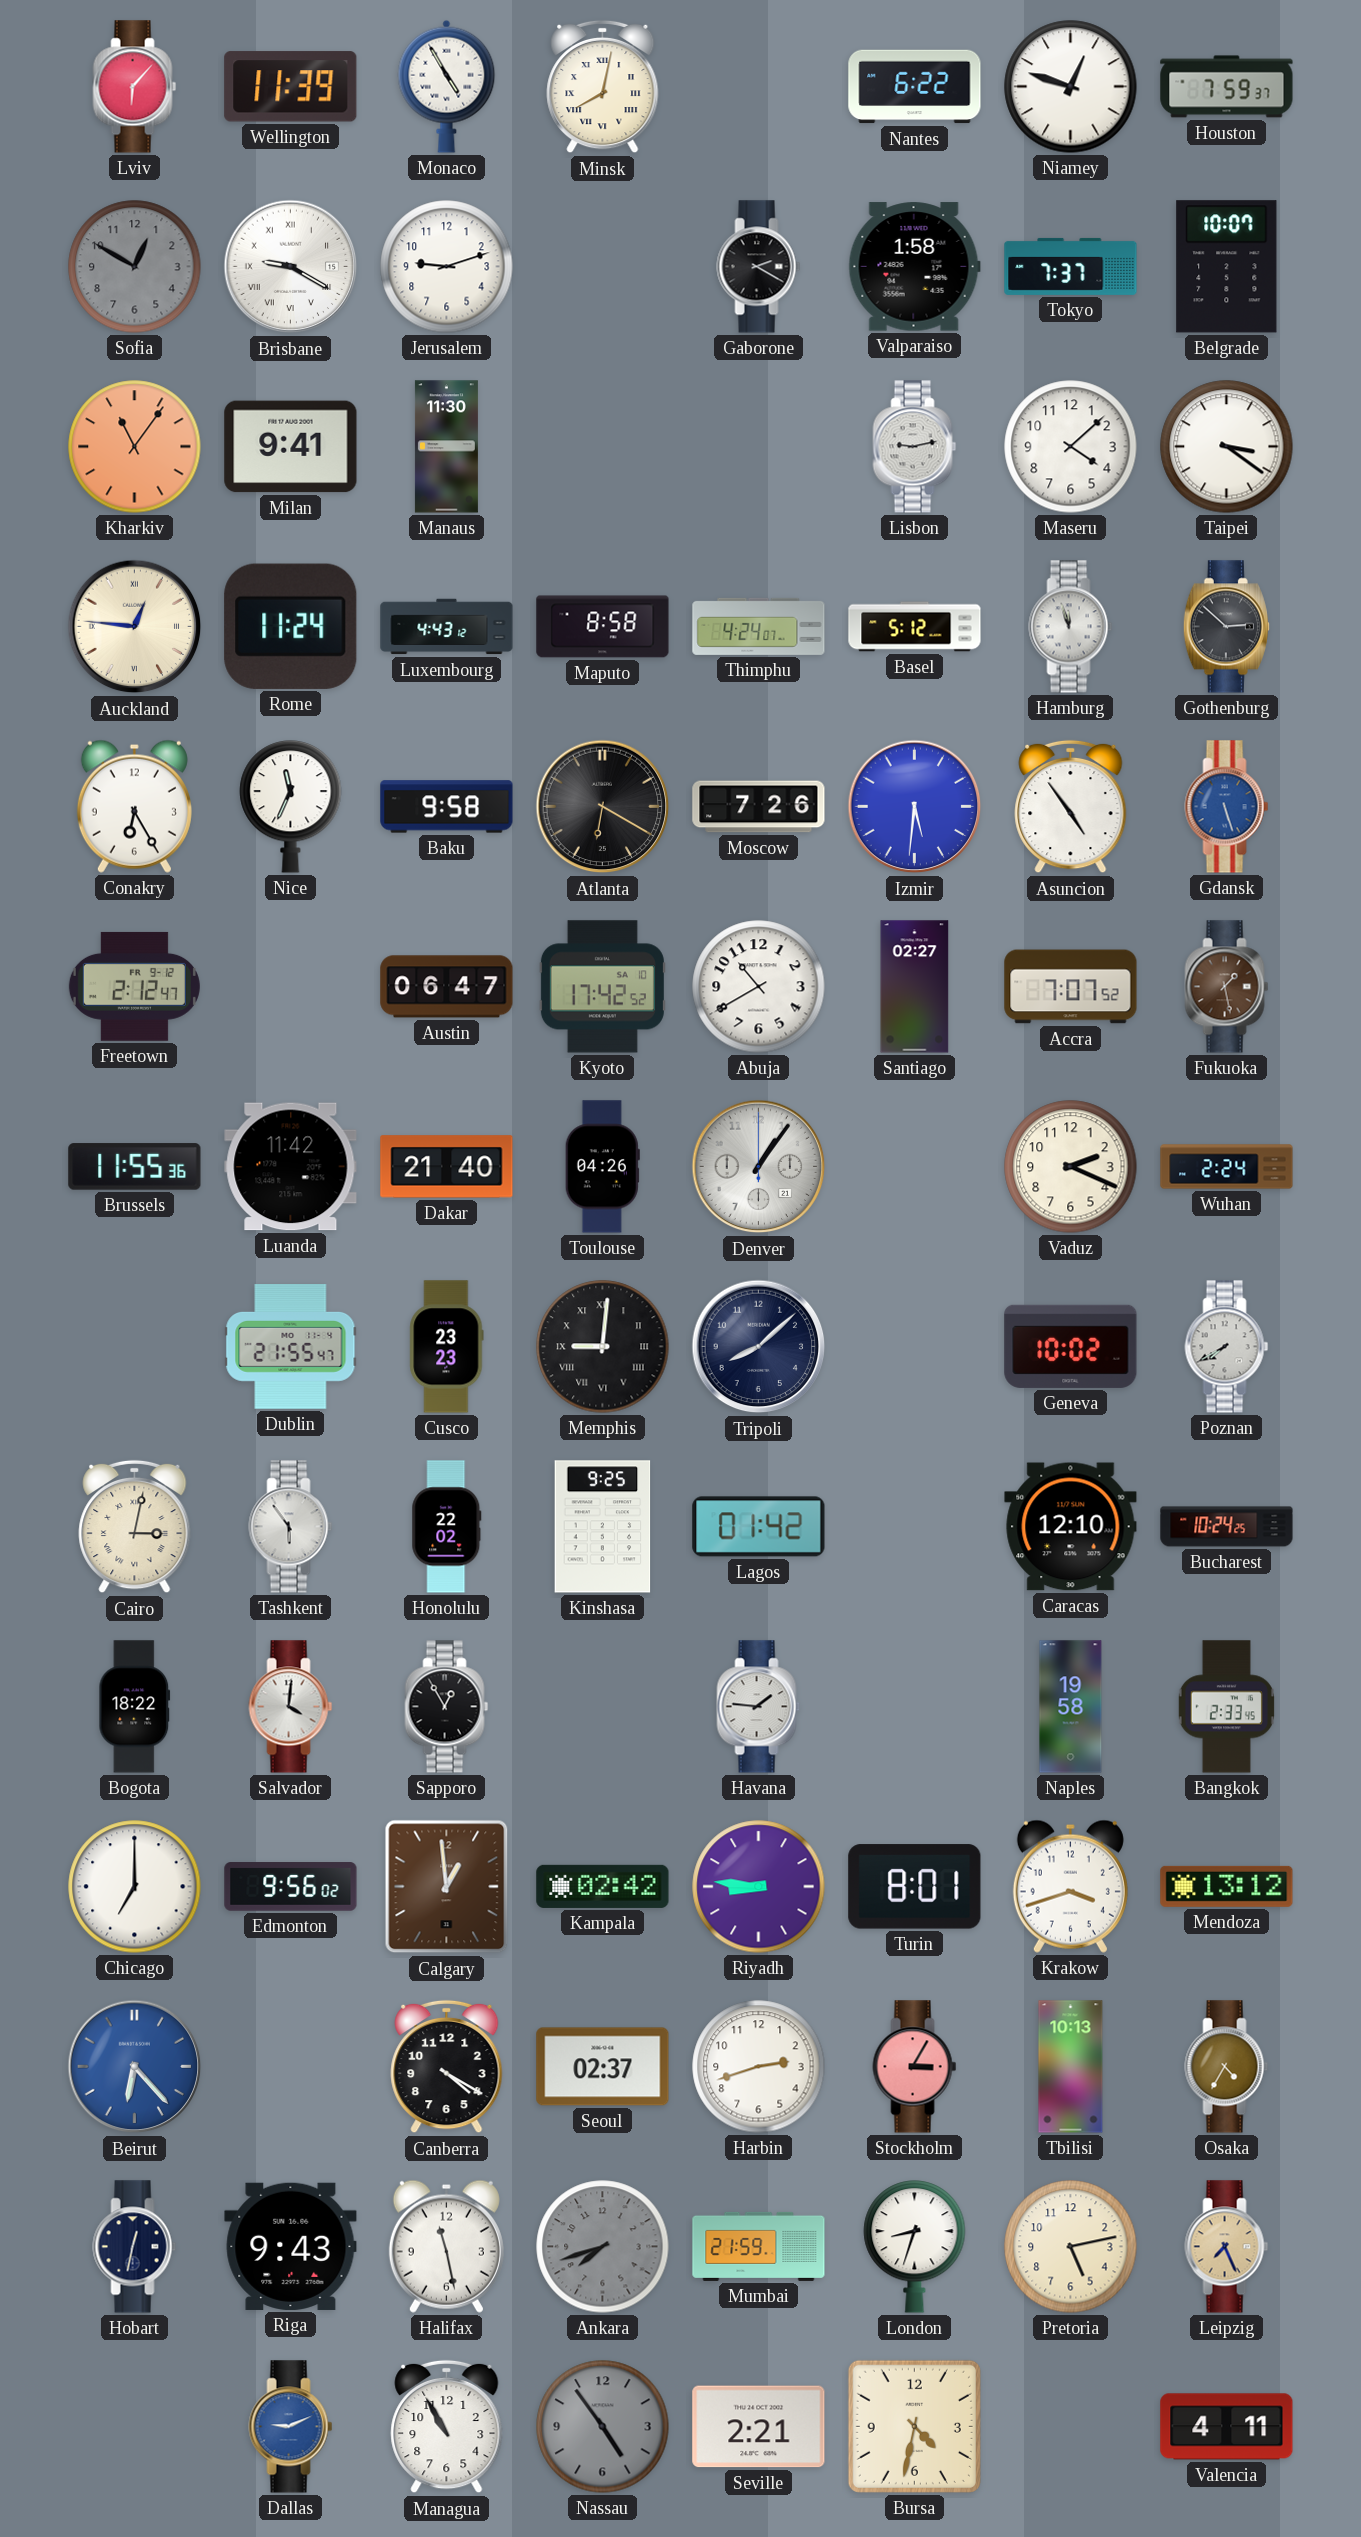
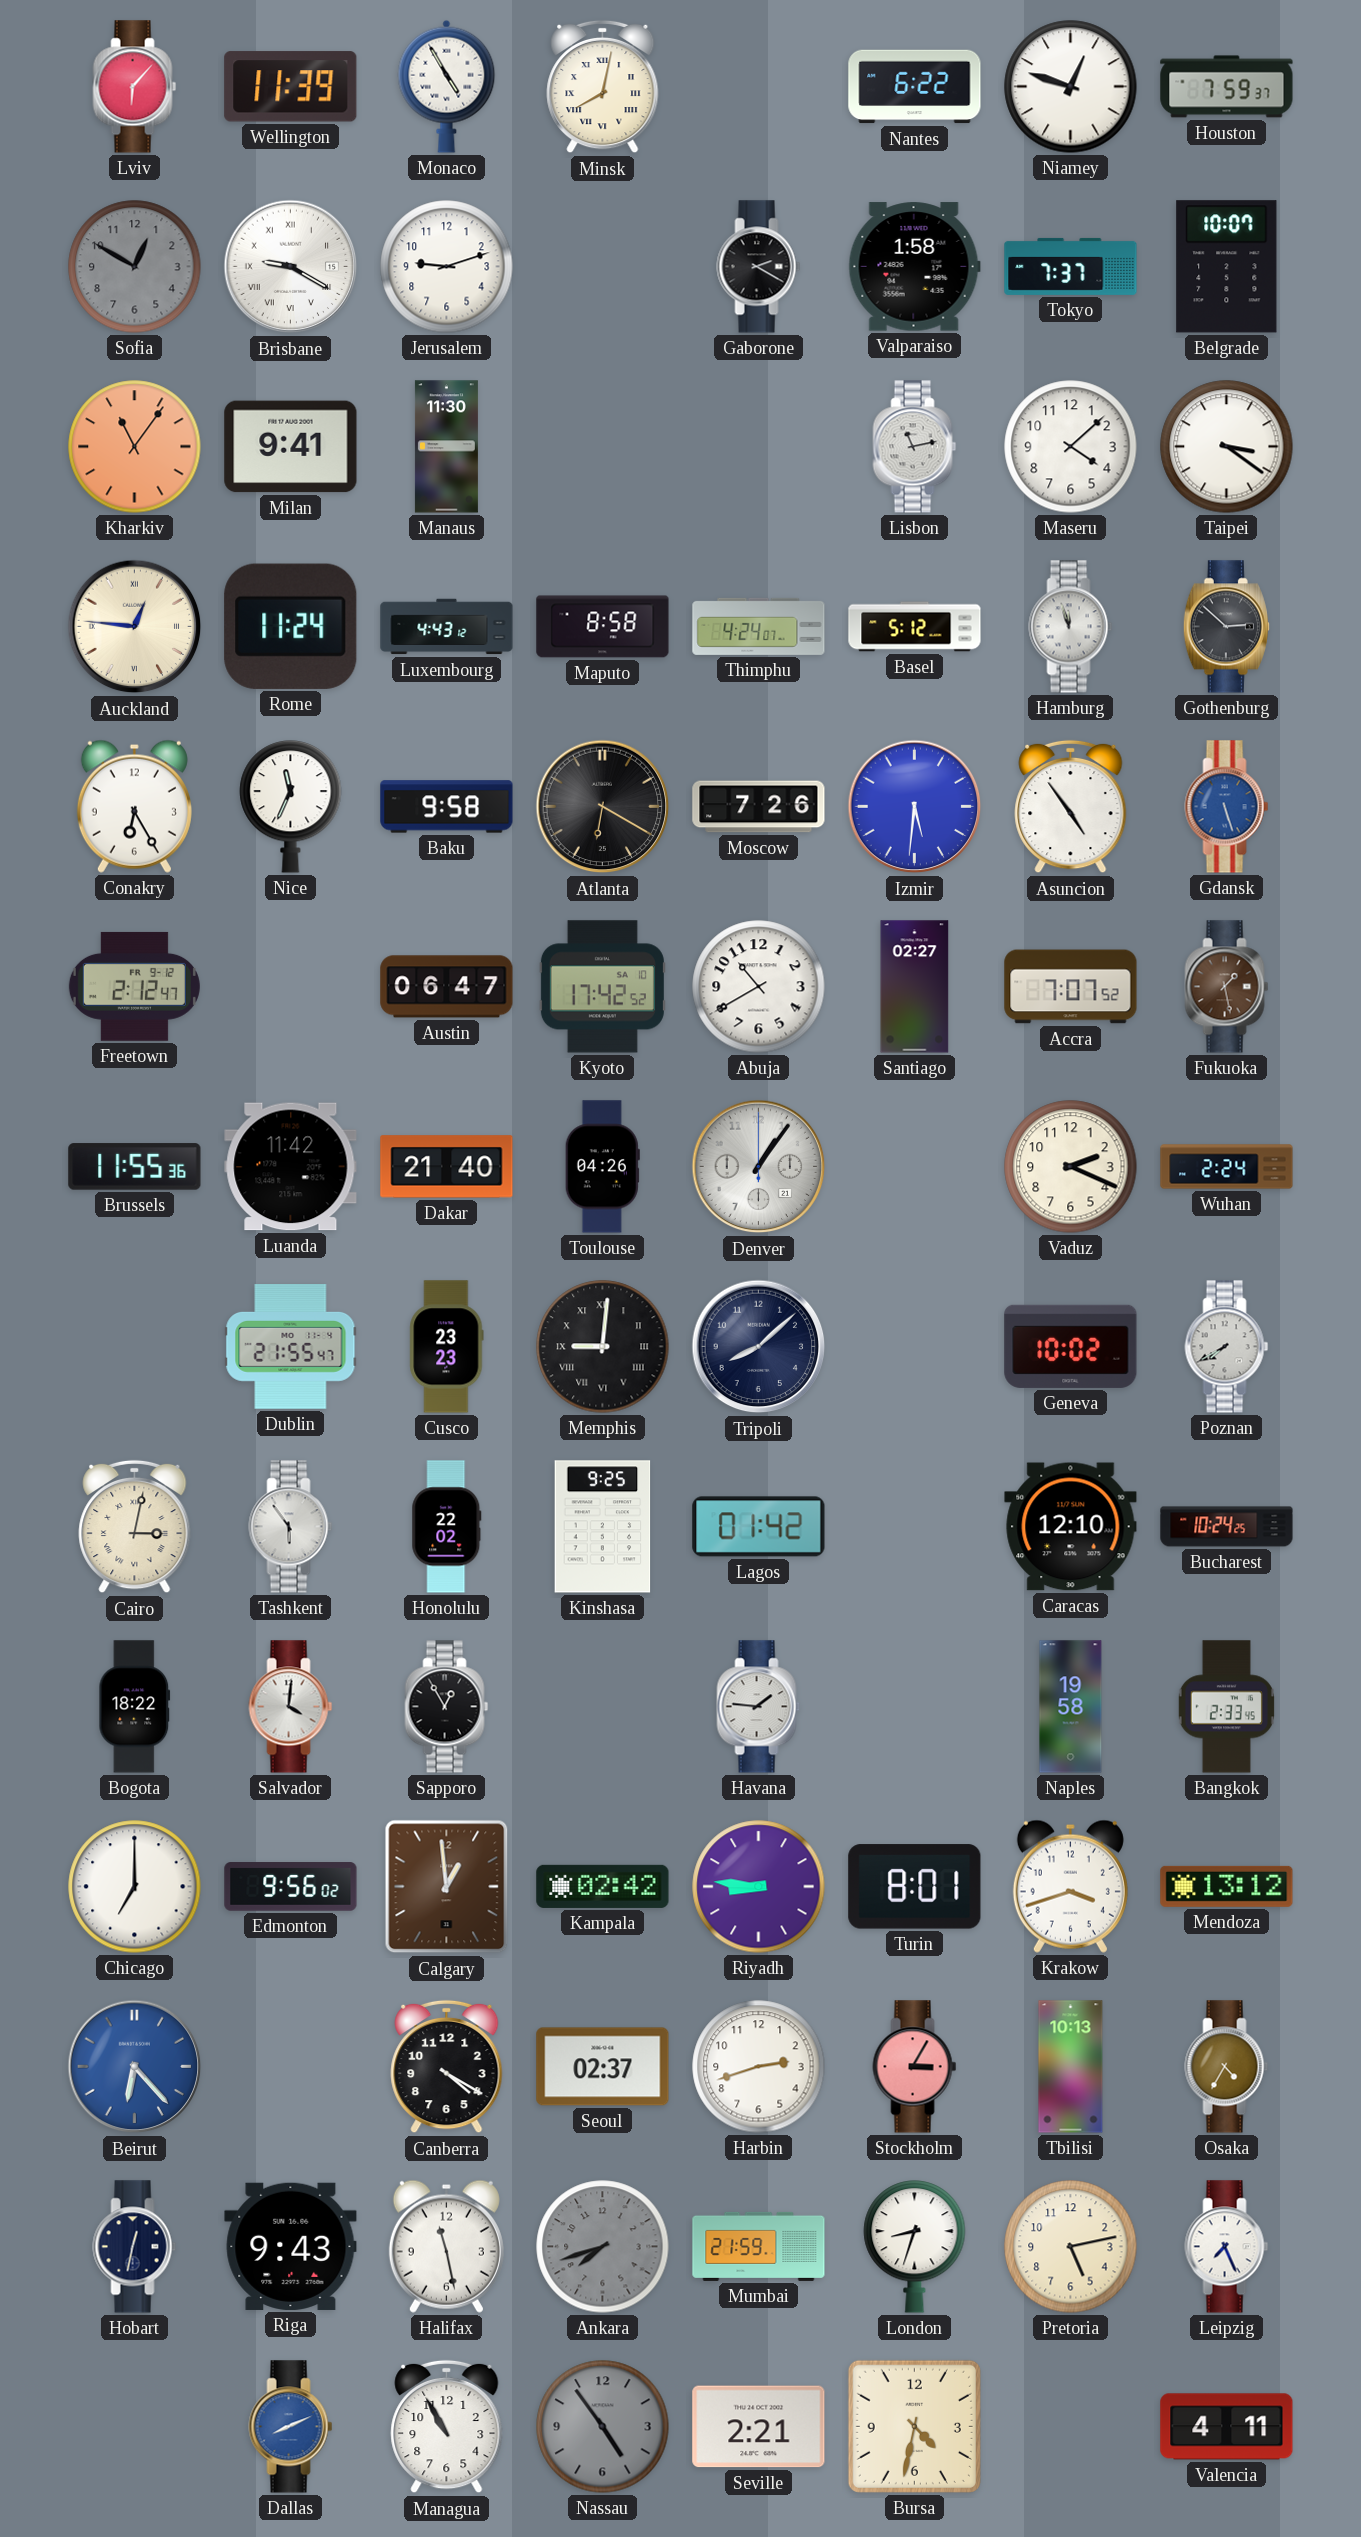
Lisbon: 9:13 -> 11:13
Leipzig dial: champagne -> white
Dallas: 9:11 -> 8:11
